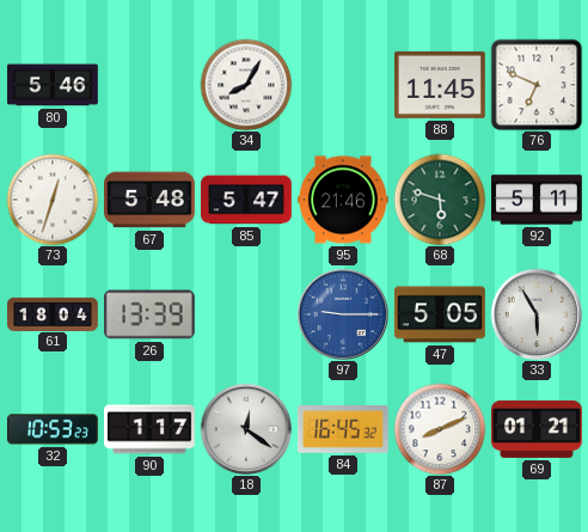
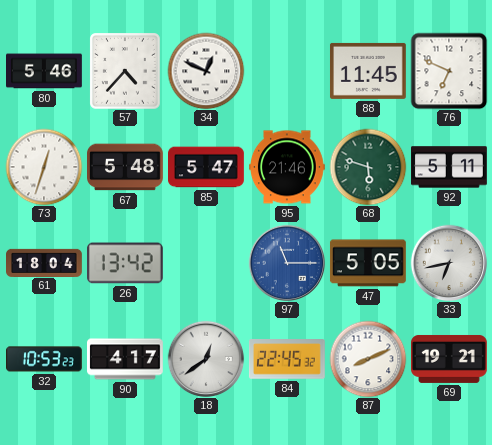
57: none -> 4:37
34: 8:05 -> 12:49
26: 13:39 -> 13:42
97: 9:15 -> 11:15
33: 5:55 -> 6:43
90: 1:17 -> 4:17
18: 12:21 -> 12:39
84: 16:45 -> 22:45
69: 01:21 -> 19:21
